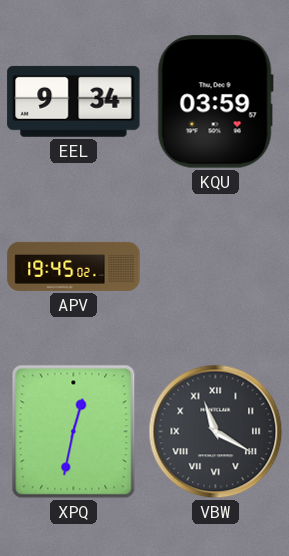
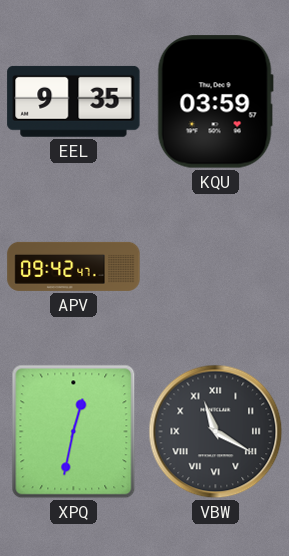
EEL: 9:34 -> 9:35
APV: 19:45 -> 09:42
